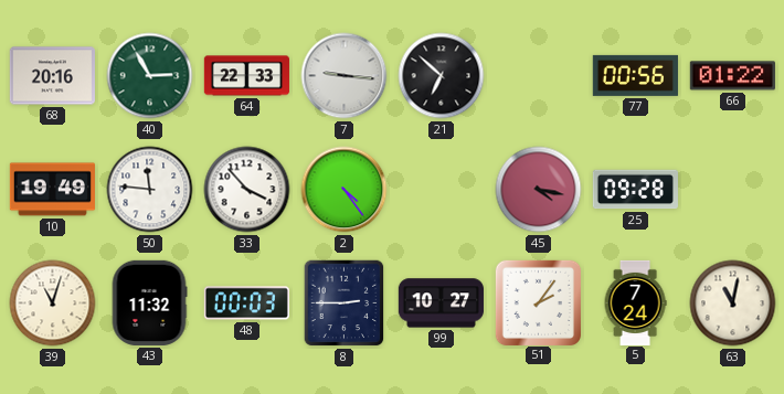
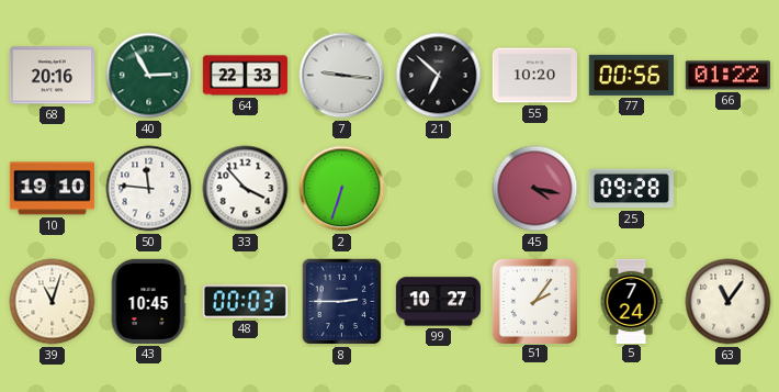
55: none -> 10:20
10: 19:49 -> 19:10
2: 4:24 -> 6:33
43: 11:32 -> 10:45
63: 11:02 -> 11:06
